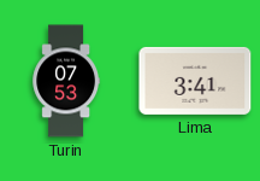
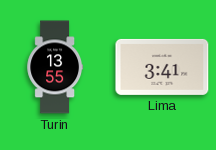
Turin: 07:53 -> 13:55
